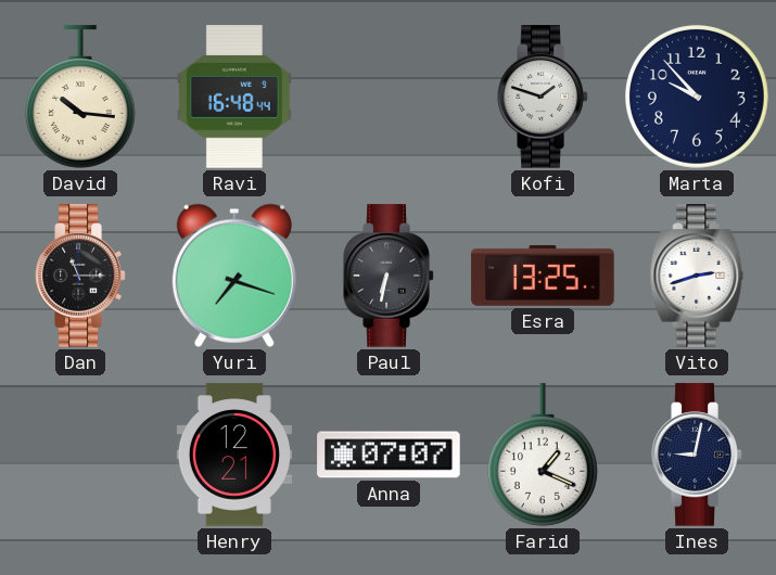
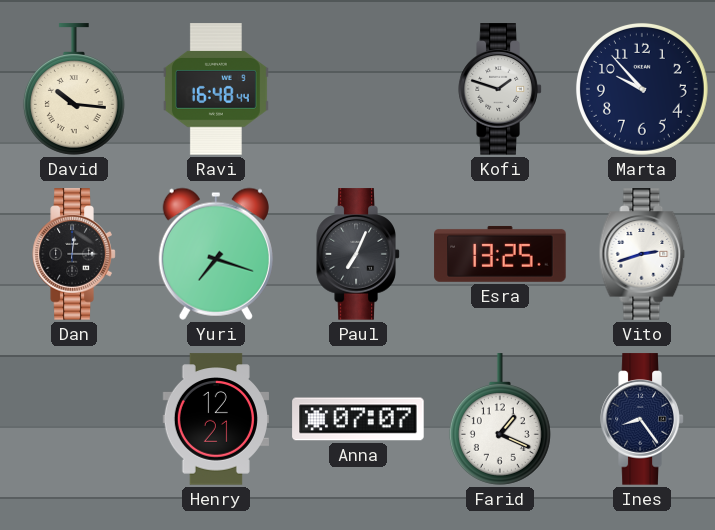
Dan: 11:15 -> 12:15
Paul: 6:32 -> 7:04
Ines: 9:02 -> 8:24
